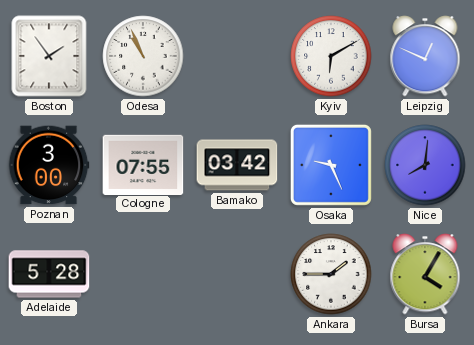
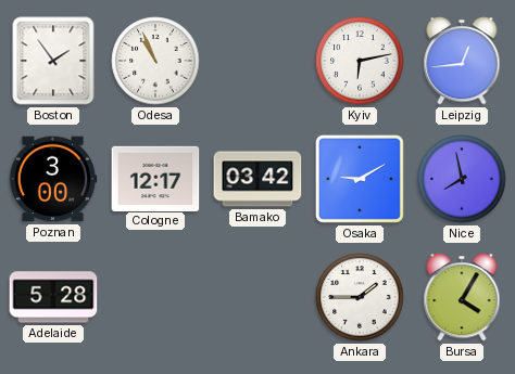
Kyiv: 6:10 -> 6:13
Leipzig: 12:49 -> 12:44
Cologne: 07:55 -> 12:17
Osaka: 9:26 -> 9:10
Nice: 8:01 -> 7:58
